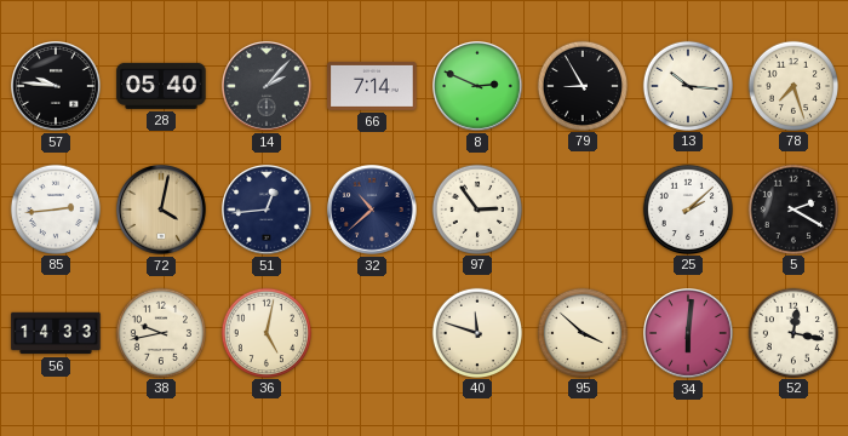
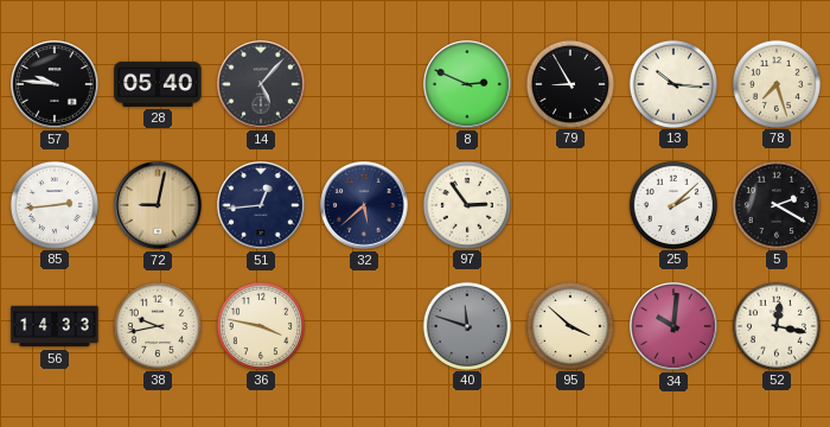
14: 2:07 -> 5:07
66: 7:14 -> none
72: 4:02 -> 9:02
32: 10:38 -> 5:38
36: 5:02 -> 3:47
40 dial: cream -> grey
34: 6:01 -> 10:01
